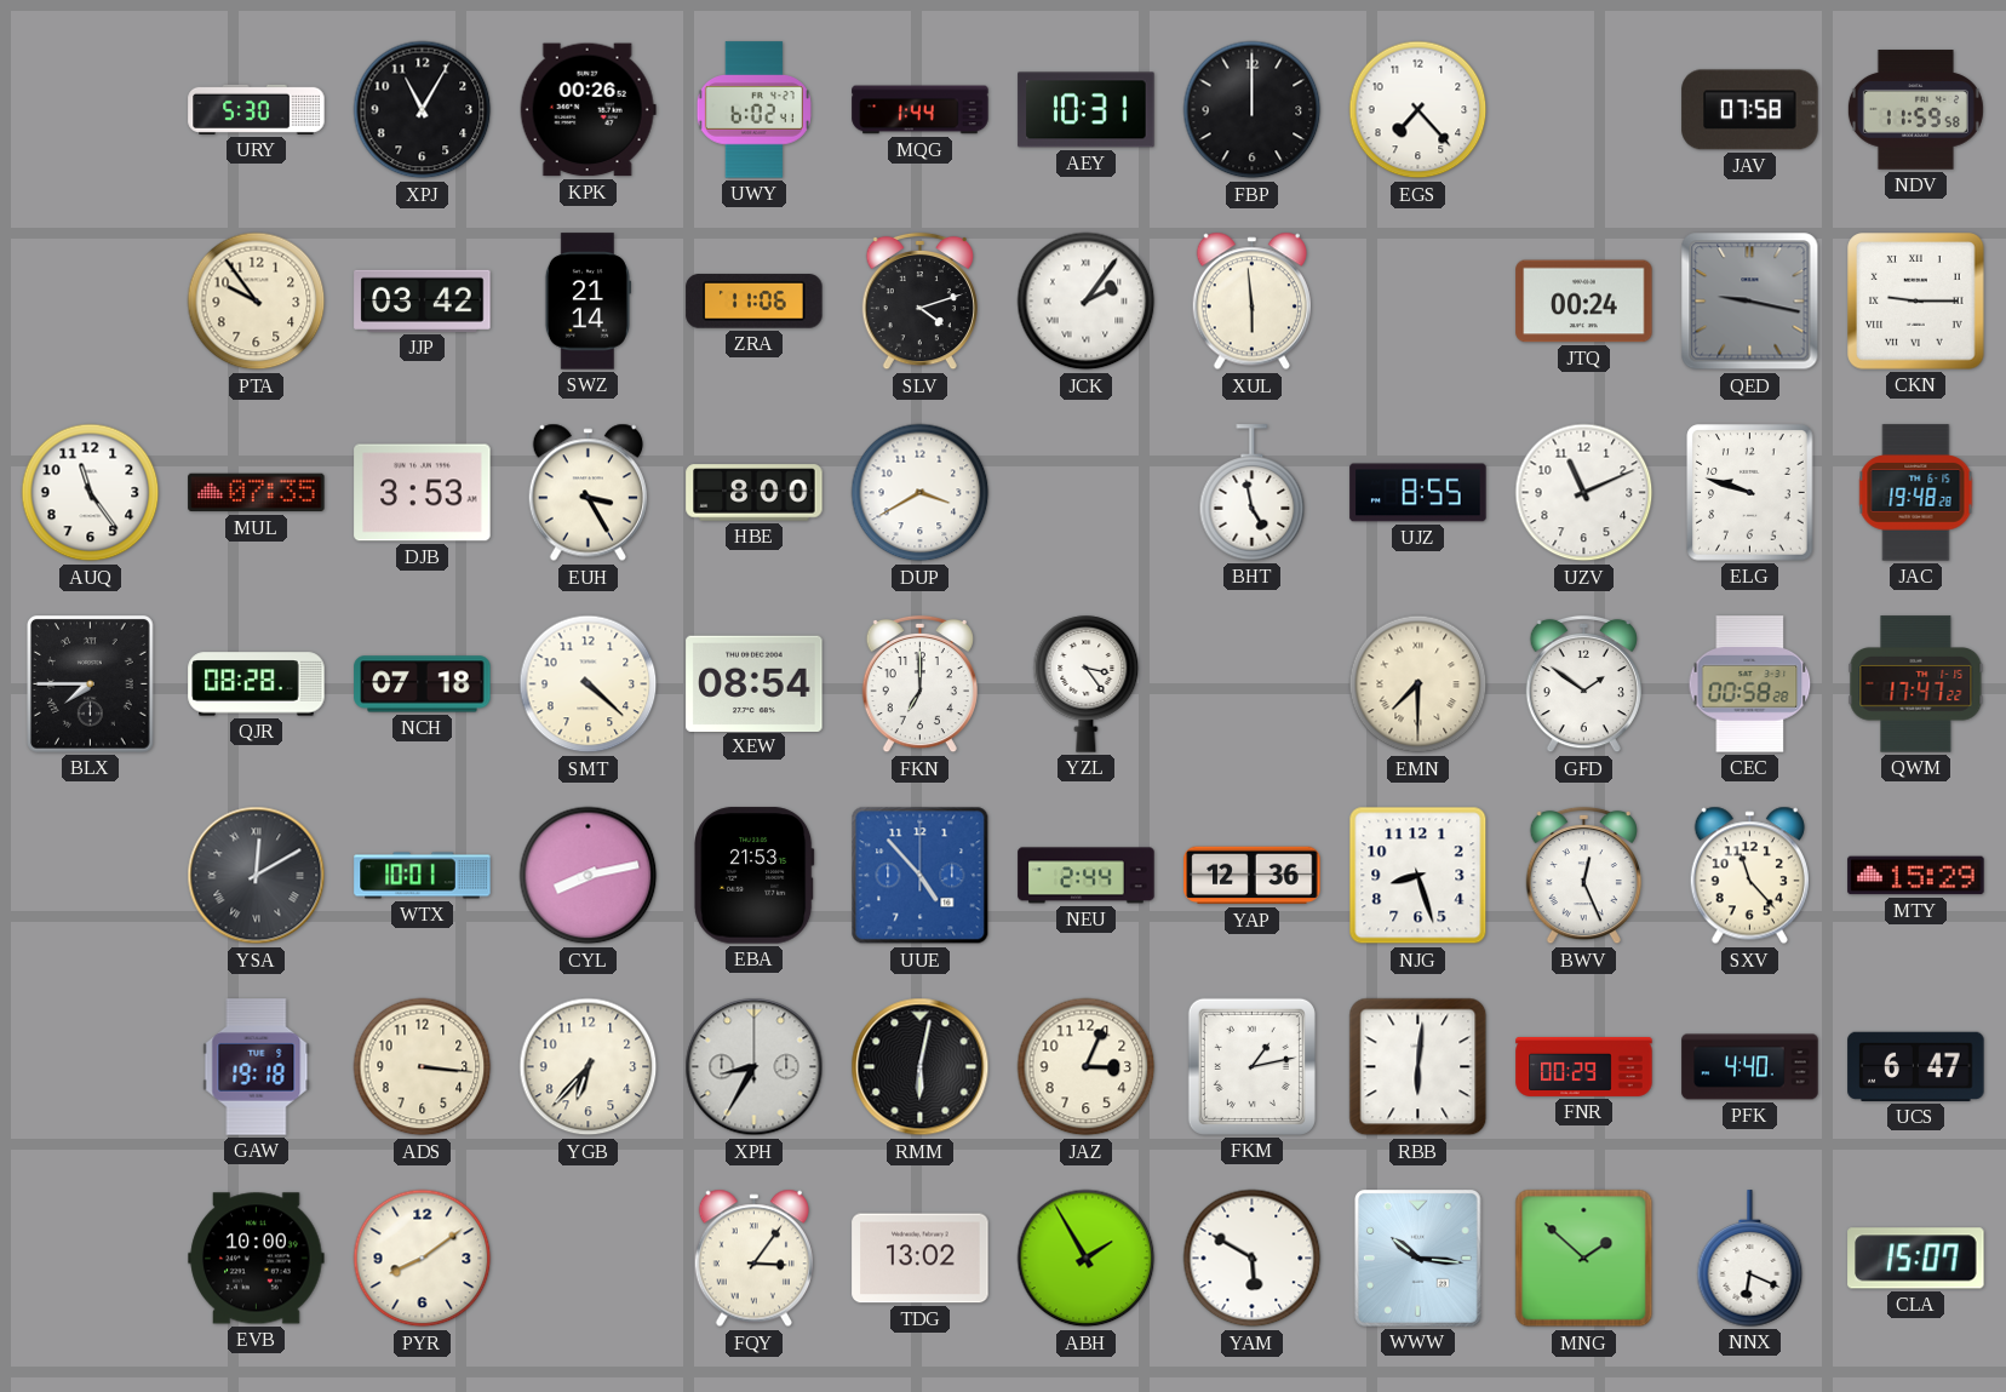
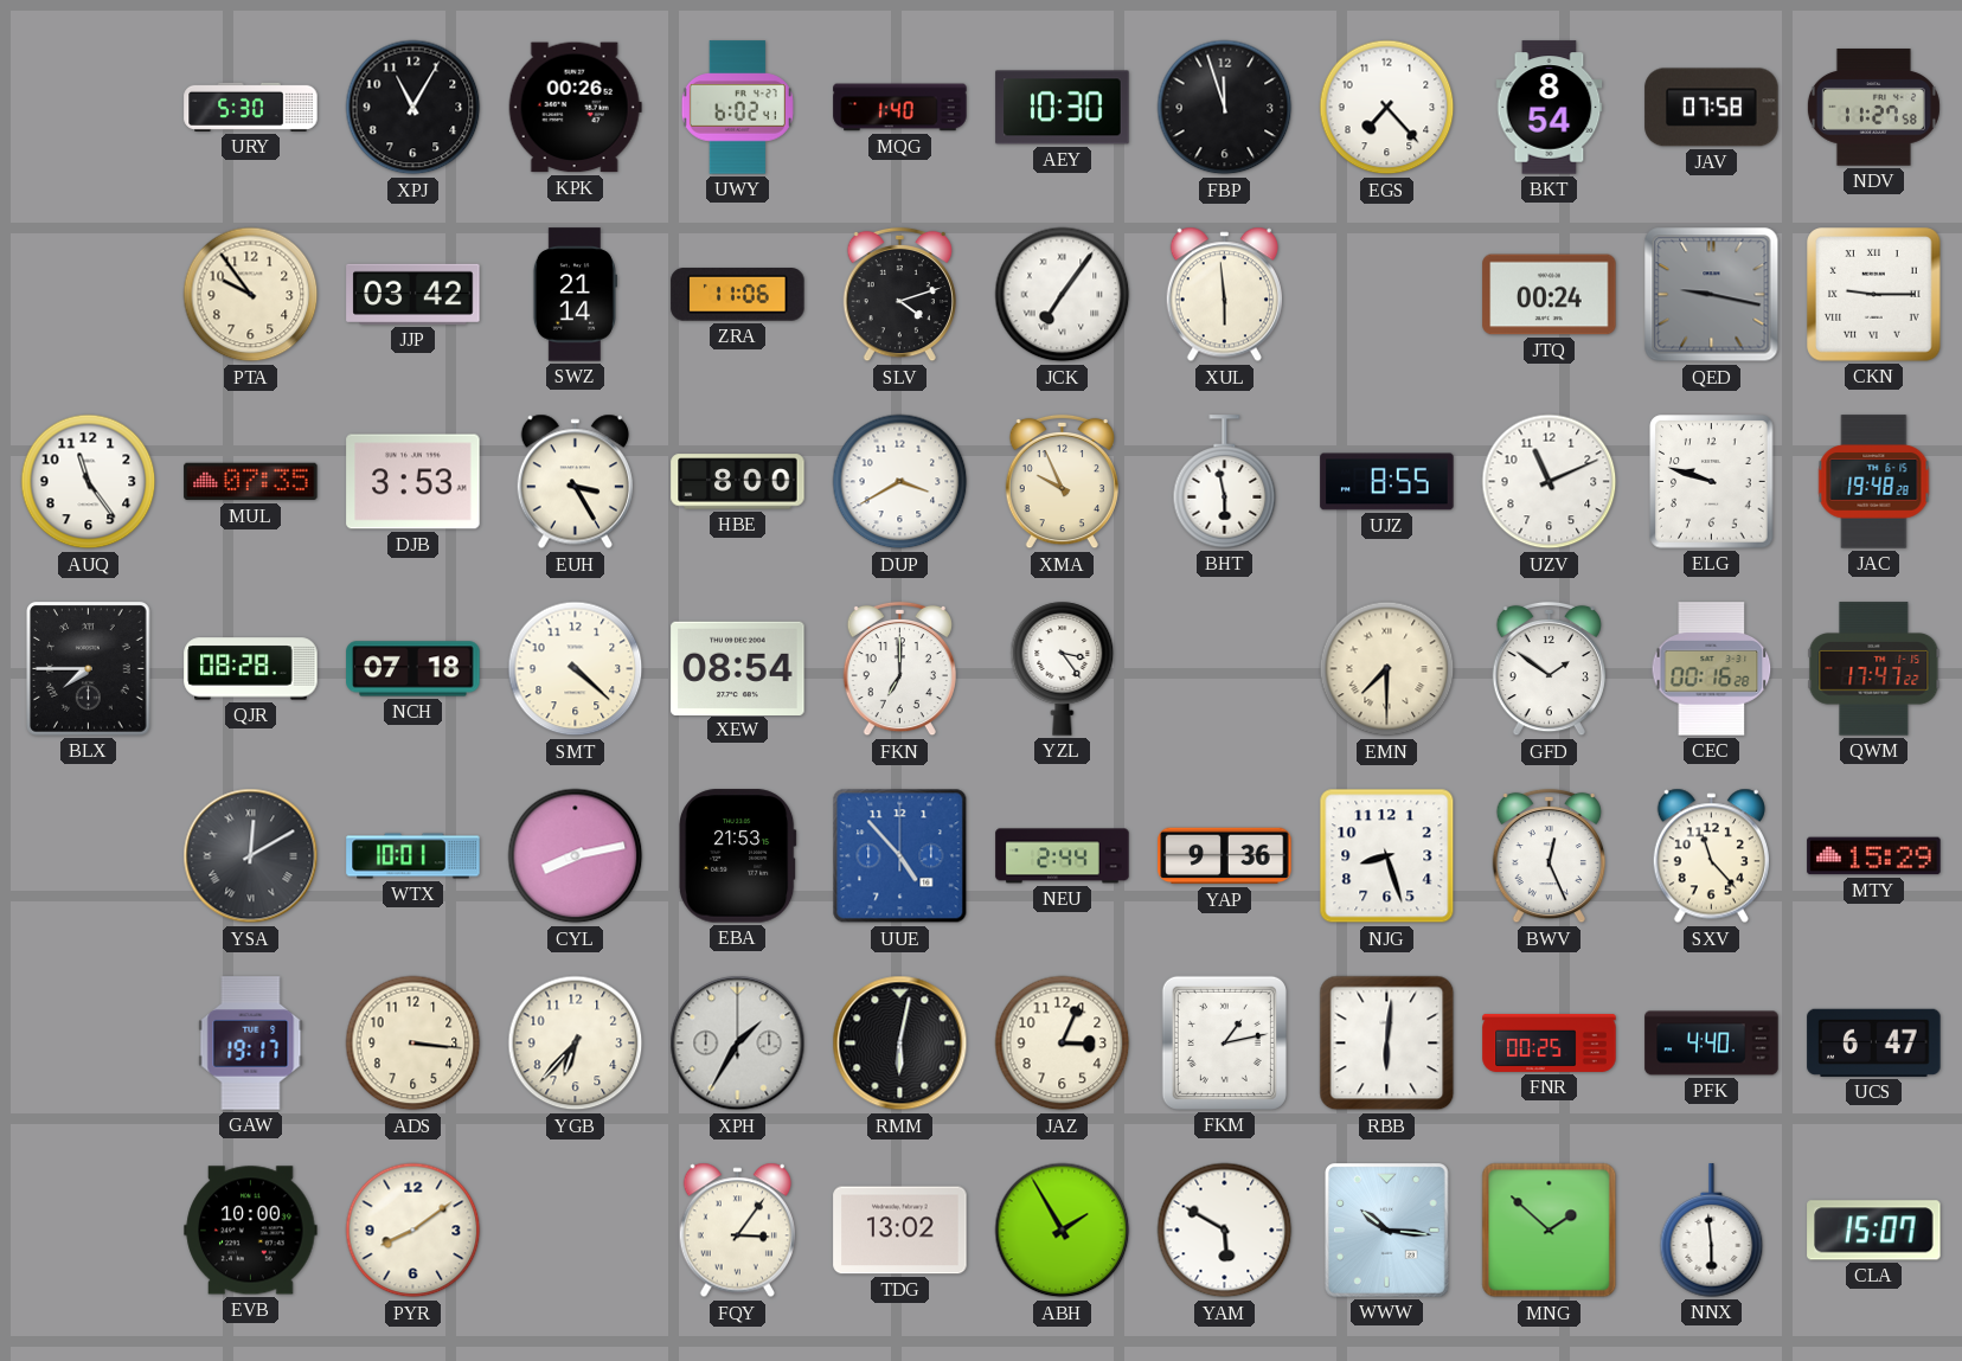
MQG: 1:44 -> 1:40
AEY: 10:31 -> 10:30
FBP: 12:00 -> 11:57
BKT: none -> 8:54
NDV: 11:59 -> 11:27
JCK: 2:06 -> 7:06
XMA: none -> 9:56
BHT: 4:58 -> 5:58
CEC: 00:58 -> 00:16
YAP: 12:36 -> 9:36
GAW: 19:18 -> 19:17
XPH: 8:35 -> 1:35
FNR: 00:29 -> 00:25
NNX: 6:19 -> 5:59
